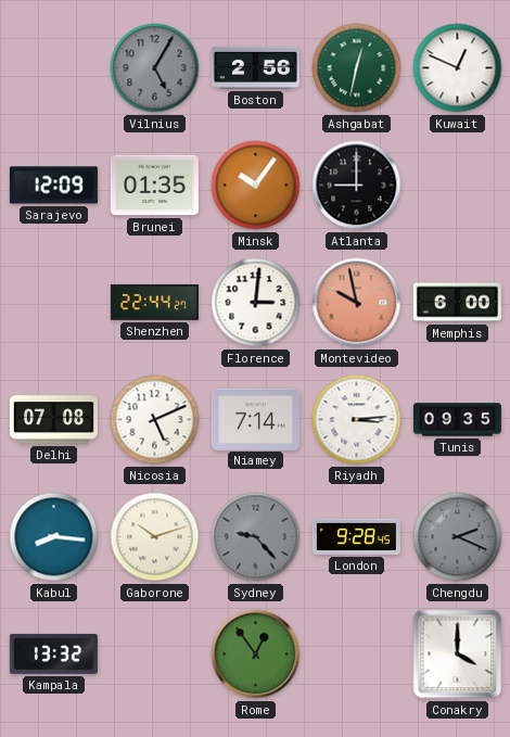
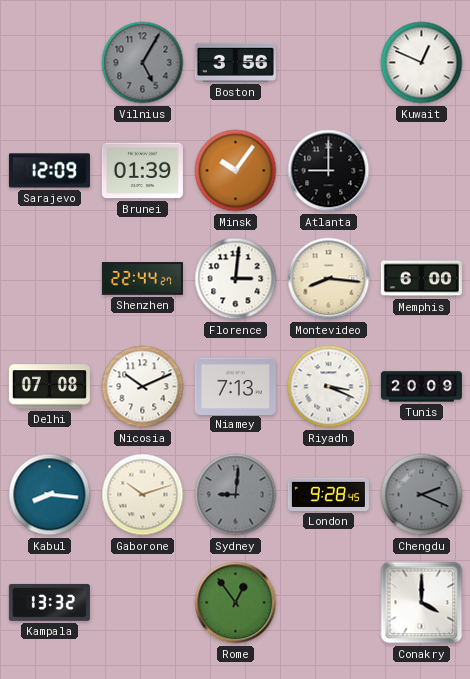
Boston: 2:56 -> 3:56
Ashgabat: 12:32 -> none
Brunei: 01:35 -> 01:39
Montevideo: 9:58 -> 8:16
Montevideo dial: salmon -> cream
Nicosia: 5:11 -> 10:11
Niamey: 7:14 -> 7:13
Riyadh: 3:14 -> 3:19
Tunis: 09:35 -> 20:09
Sydney: 9:23 -> 9:01
